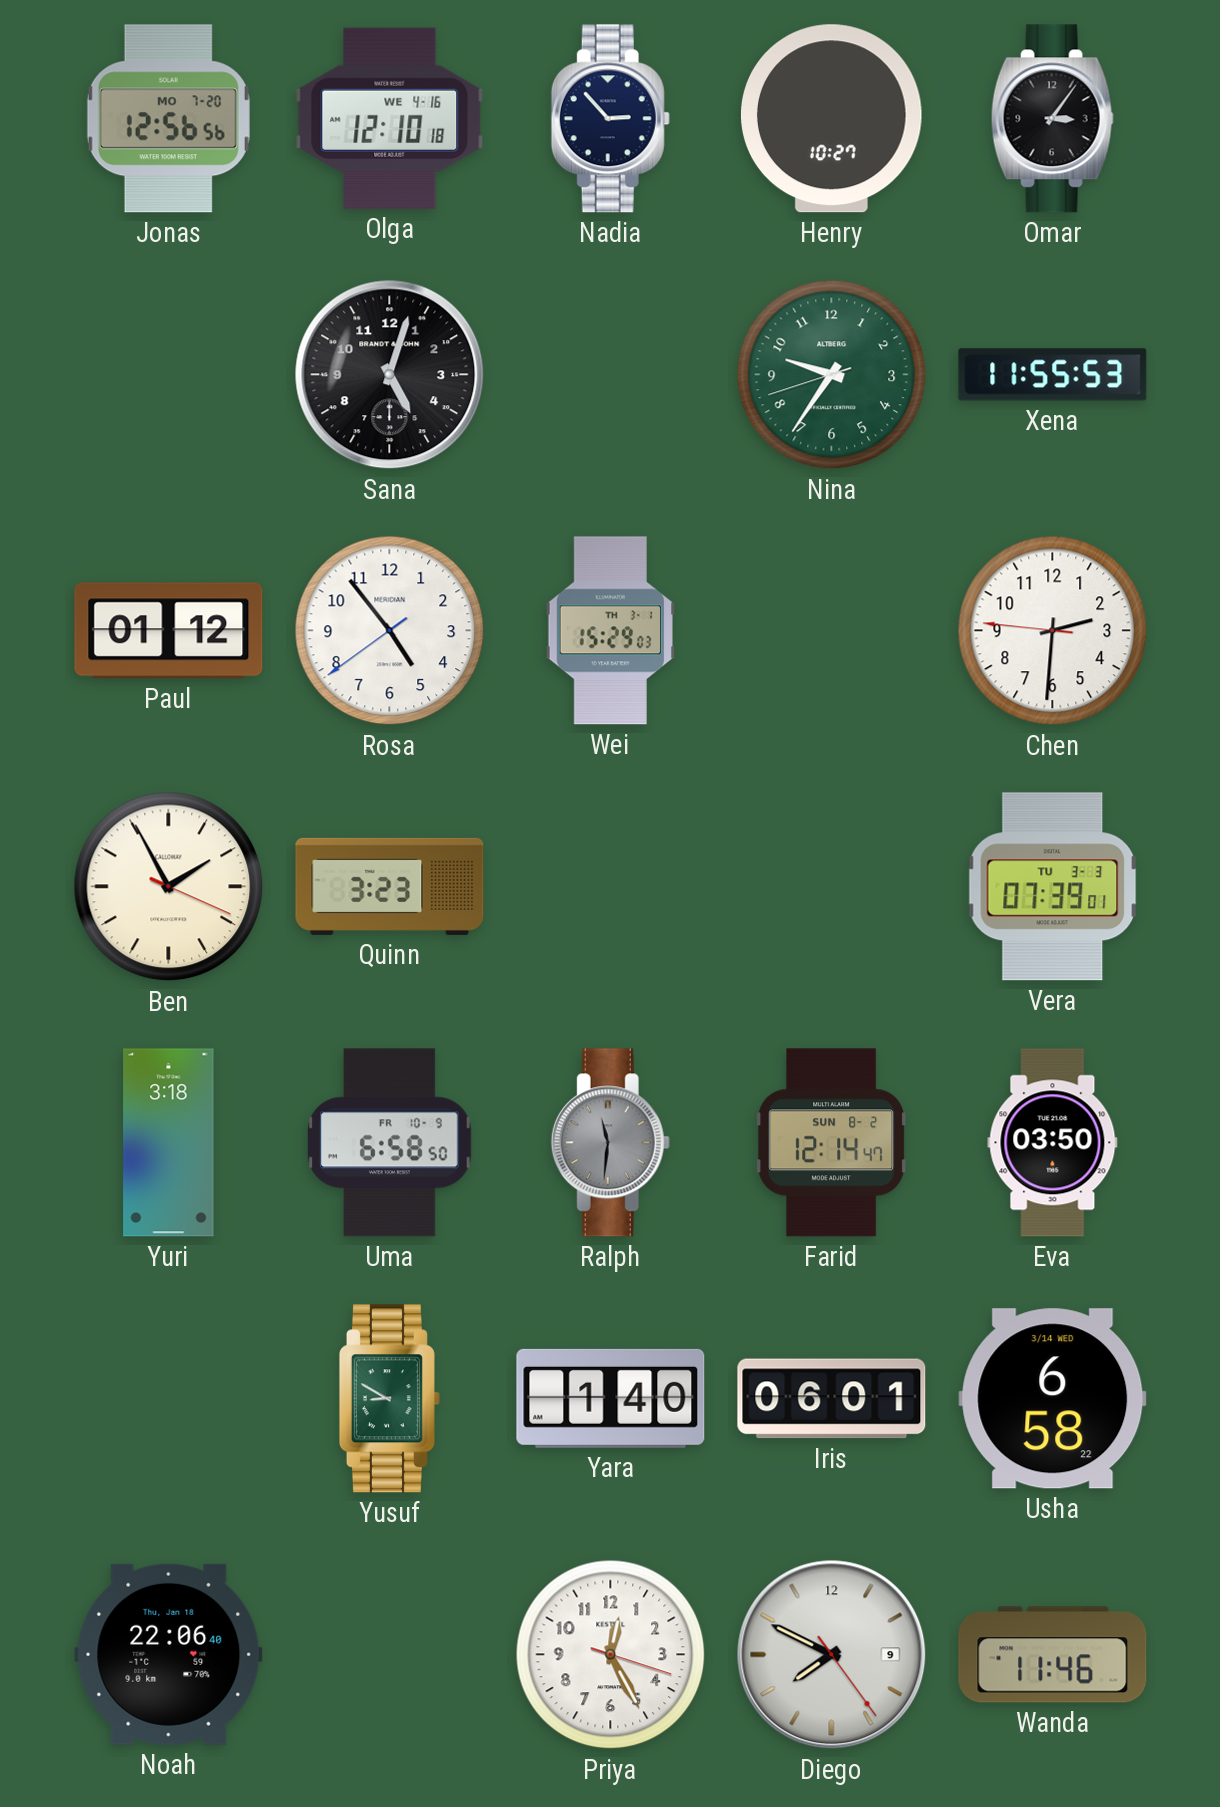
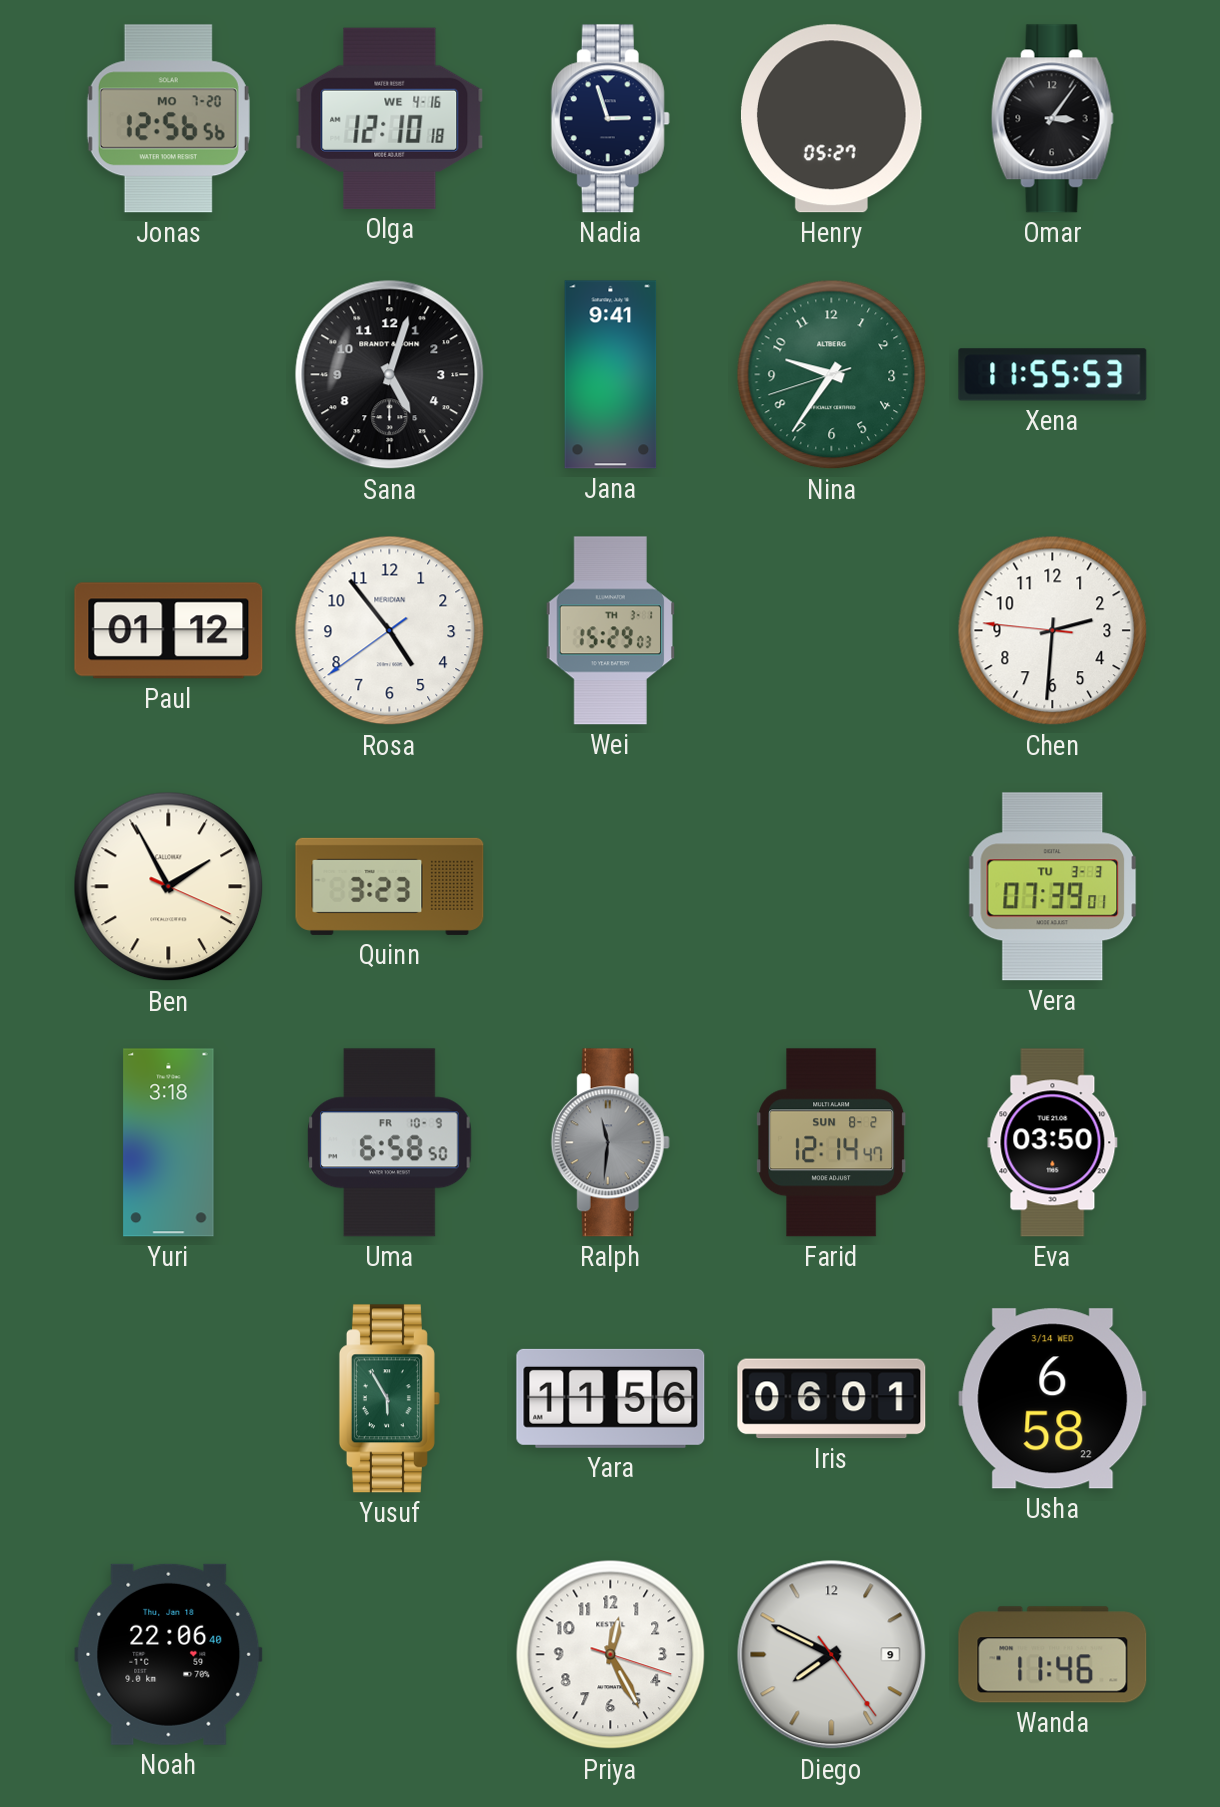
Nadia: 2:53 -> 2:57
Henry: 10:27 -> 05:27
Jana: none -> 9:41
Yusuf: 8:50 -> 5:55
Yara: 1:40 -> 11:56
